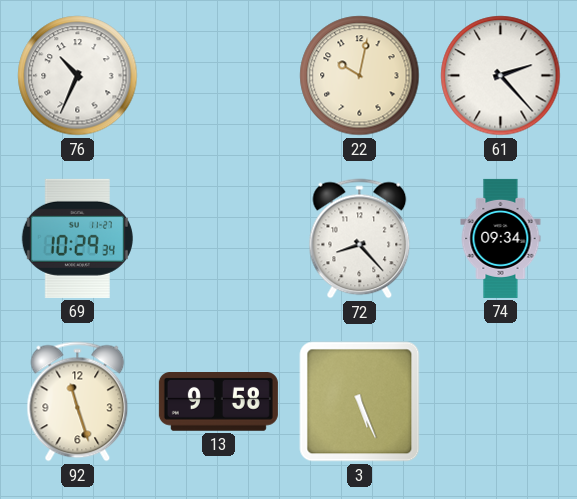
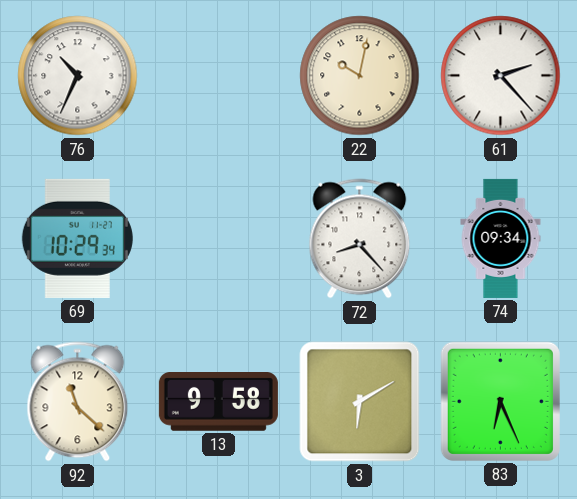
92: 11:27 -> 11:22
3: 5:26 -> 6:10
83: none -> 6:26
